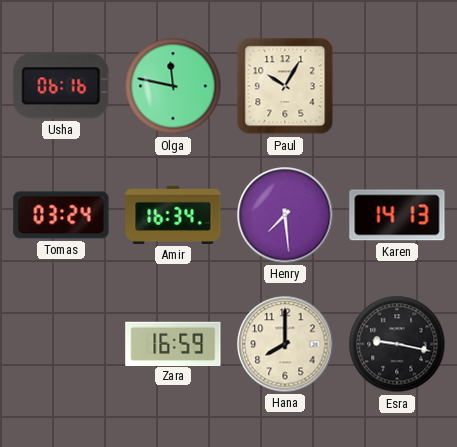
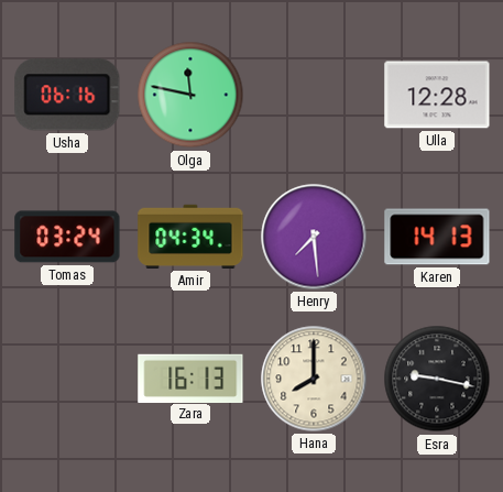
Paul: 10:05 -> none
Ulla: none -> 12:28
Amir: 16:34 -> 04:34
Zara: 16:59 -> 16:13
